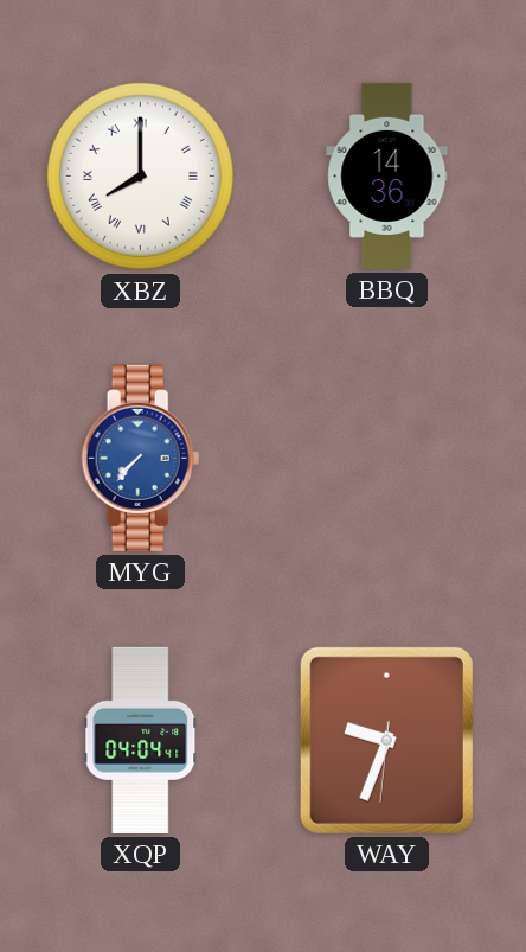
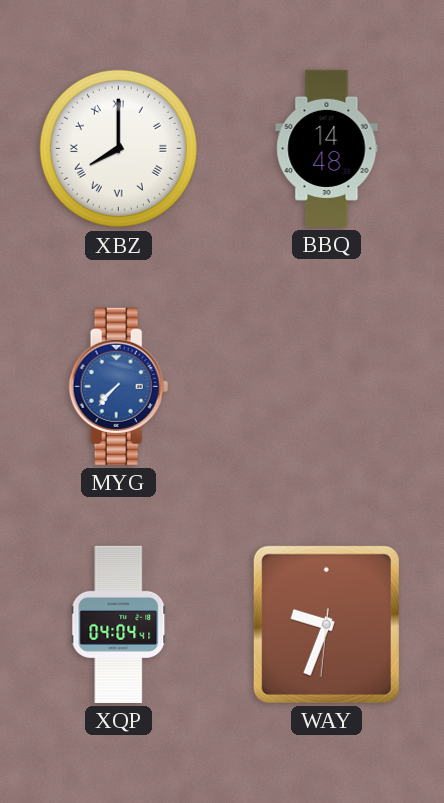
BBQ: 14:36 -> 14:48
